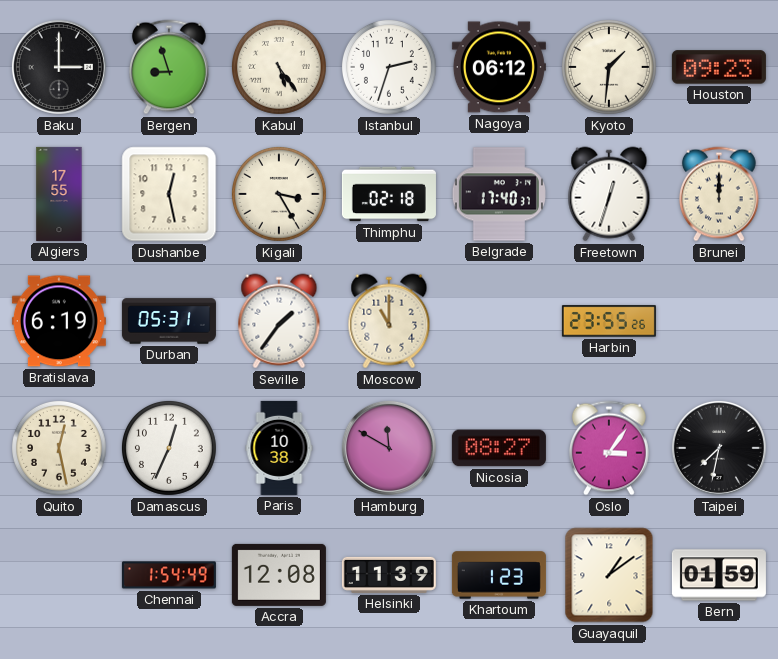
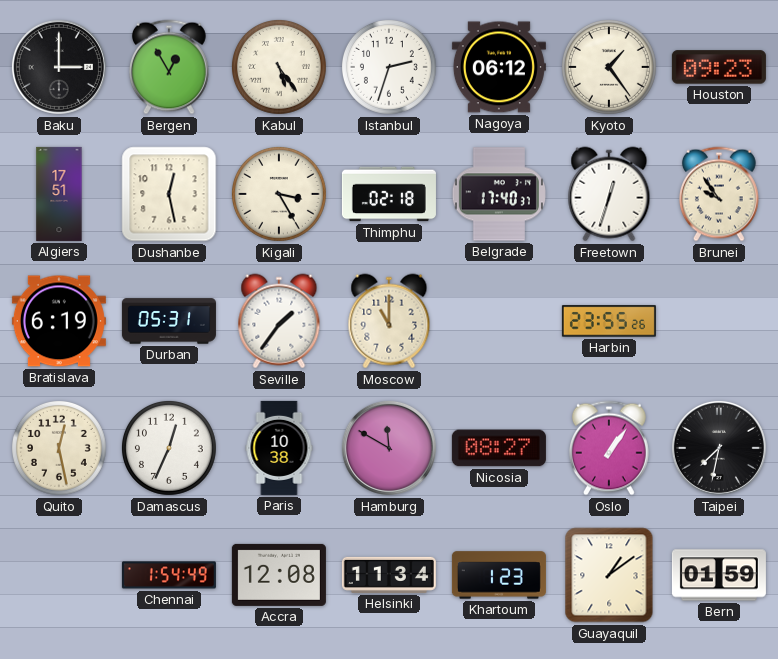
Bergen: 8:57 -> 12:55
Kyoto: 1:31 -> 1:24
Algiers: 17:55 -> 17:51
Brunei: 12:00 -> 9:54
Oslo: 3:06 -> 1:06
Helsinki: 11:39 -> 11:34
